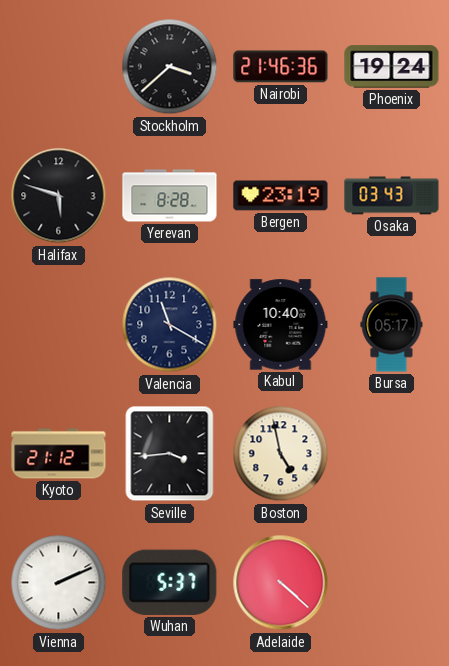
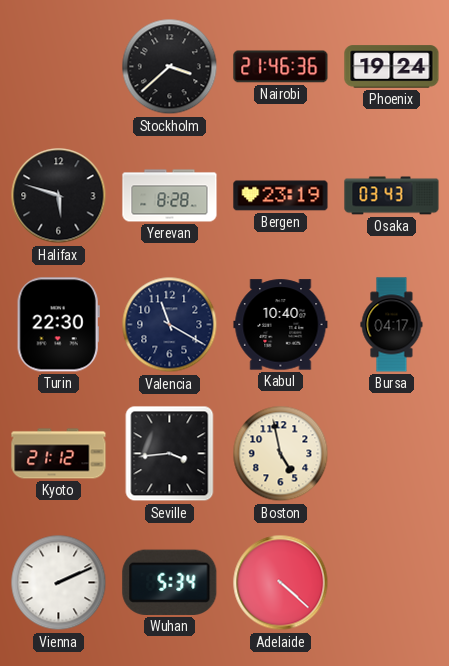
Turin: none -> 22:30
Bursa: 05:17 -> 04:17
Wuhan: 5:37 -> 5:34
